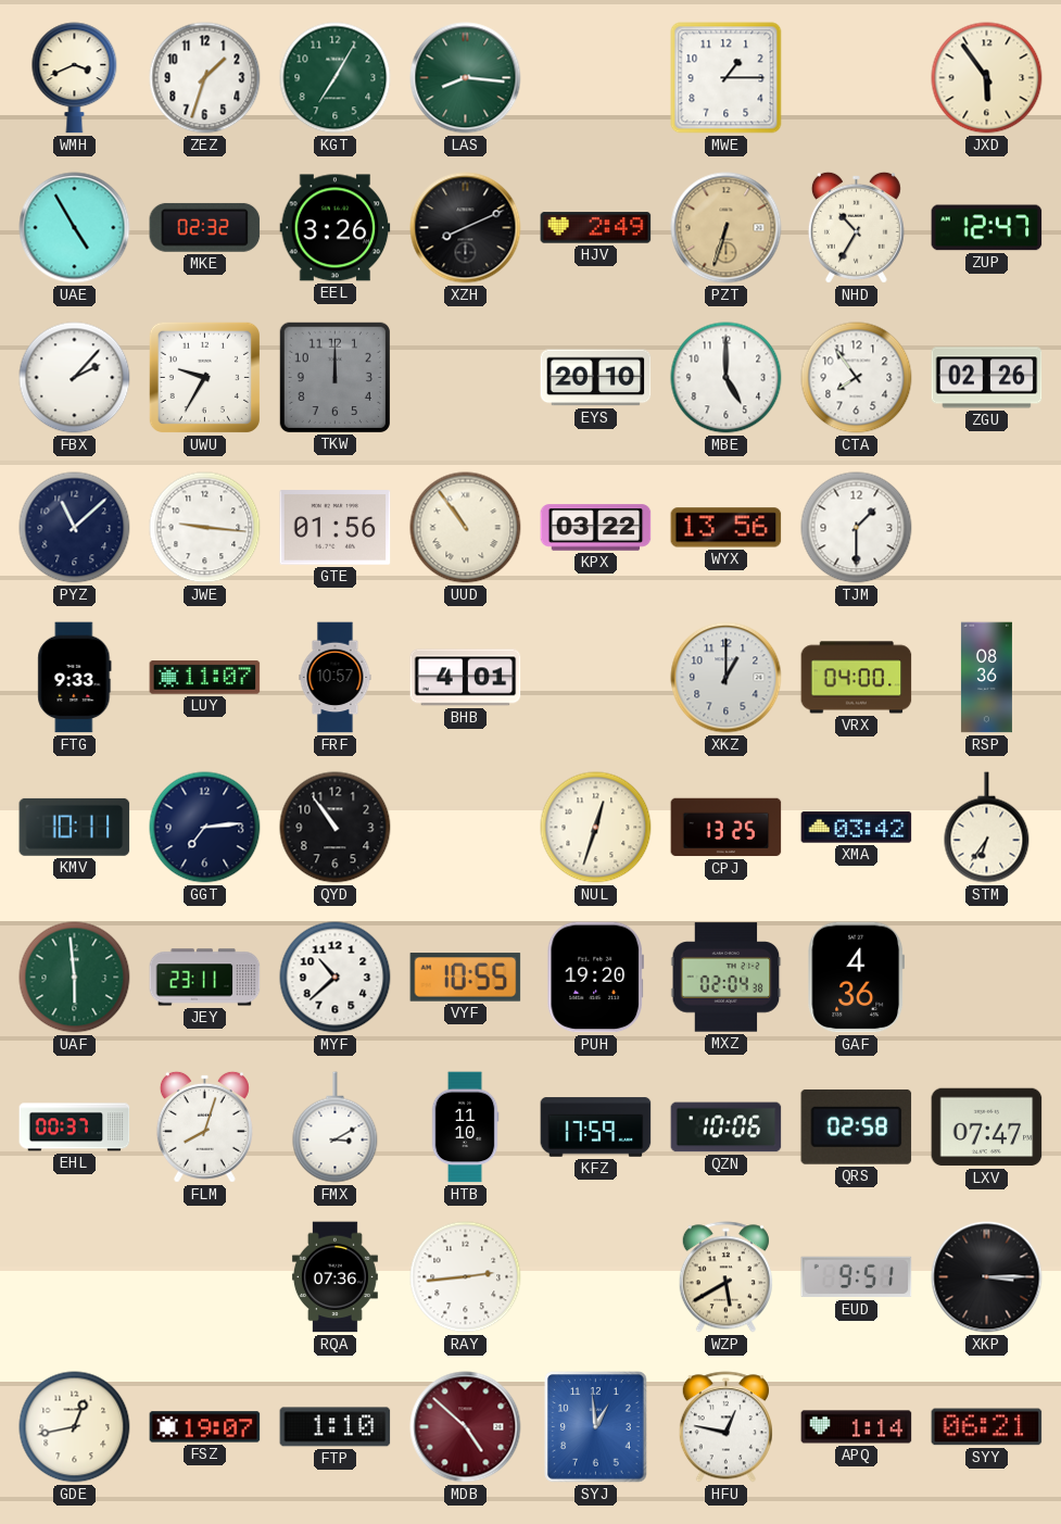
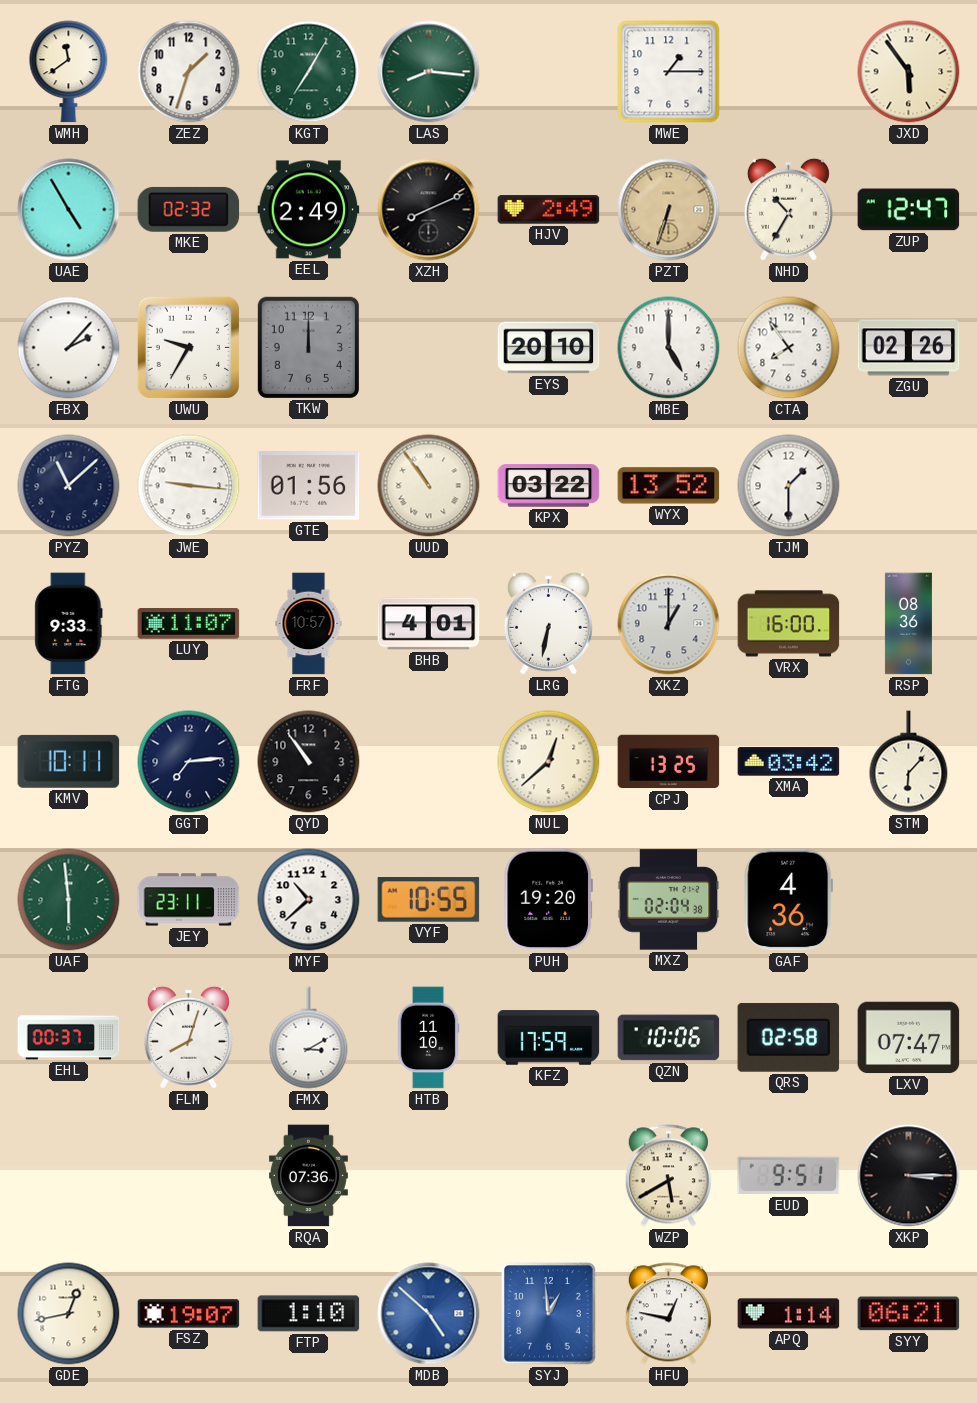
WMH: 3:41 -> 11:39
EEL: 3:26 -> 2:49
WYX: 13:56 -> 13:52
LRG: none -> 6:32
VRX: 04:00 -> 16:00
NUL: 12:33 -> 12:38
STM: 6:36 -> 6:07
RAY: 2:44 -> none
MDB dial: burgundy -> blue
